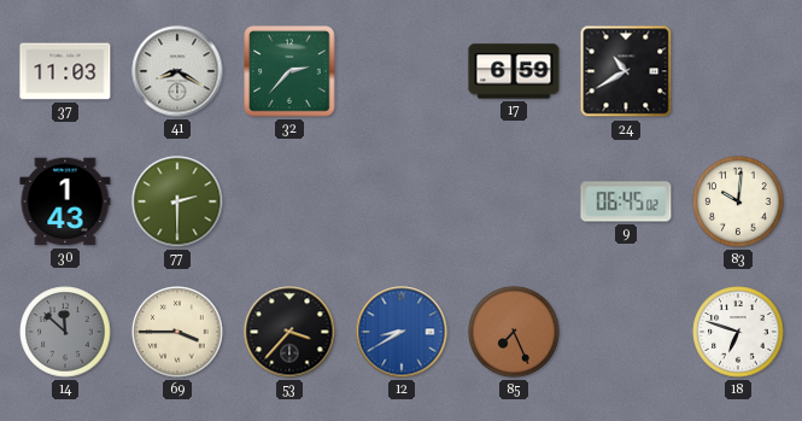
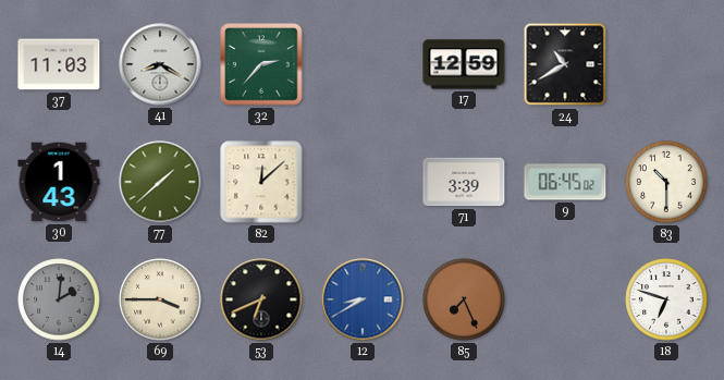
17: 6:59 -> 12:59
77: 2:30 -> 1:38
82: none -> 12:08
71: none -> 3:39
83: 10:01 -> 10:30
14: 11:52 -> 2:01
53: 3:37 -> 6:41
